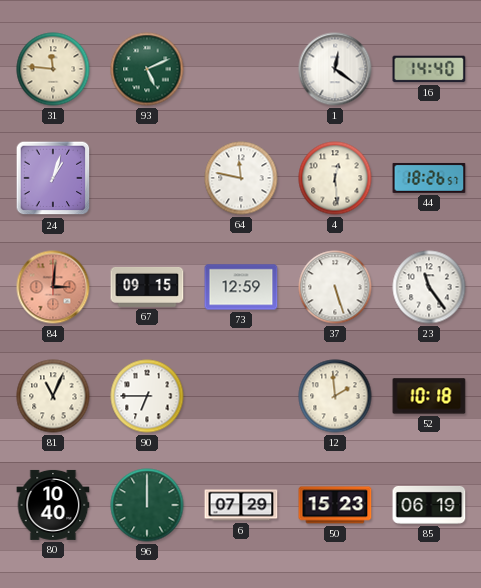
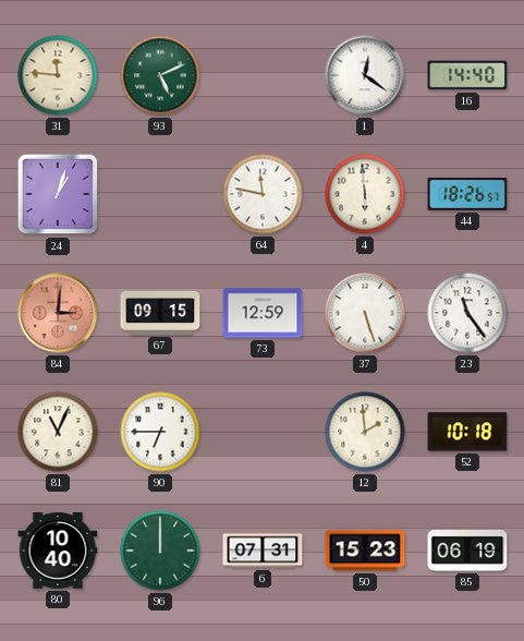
4: 12:29 -> 5:59
6: 07:29 -> 07:31
